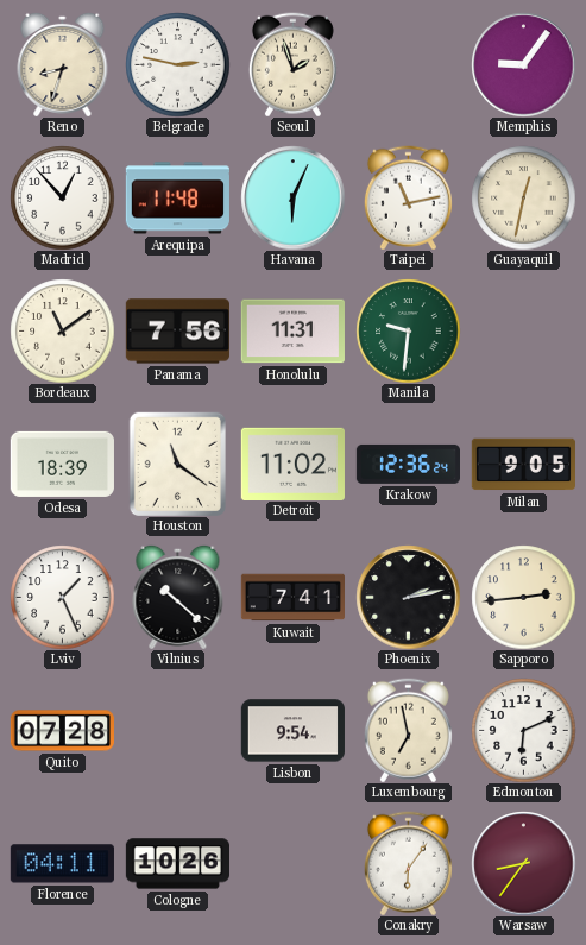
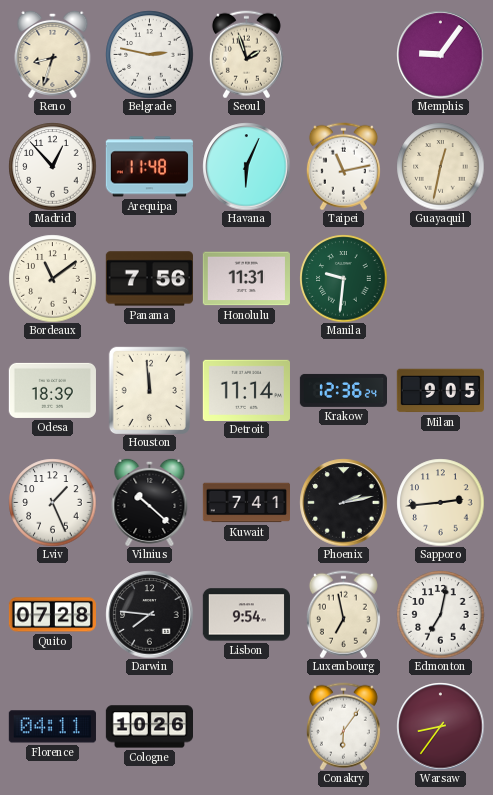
Houston: 11:21 -> 11:59
Detroit: 11:02 -> 11:14
Darwin: none -> 7:46
Edmonton: 6:11 -> 7:02
